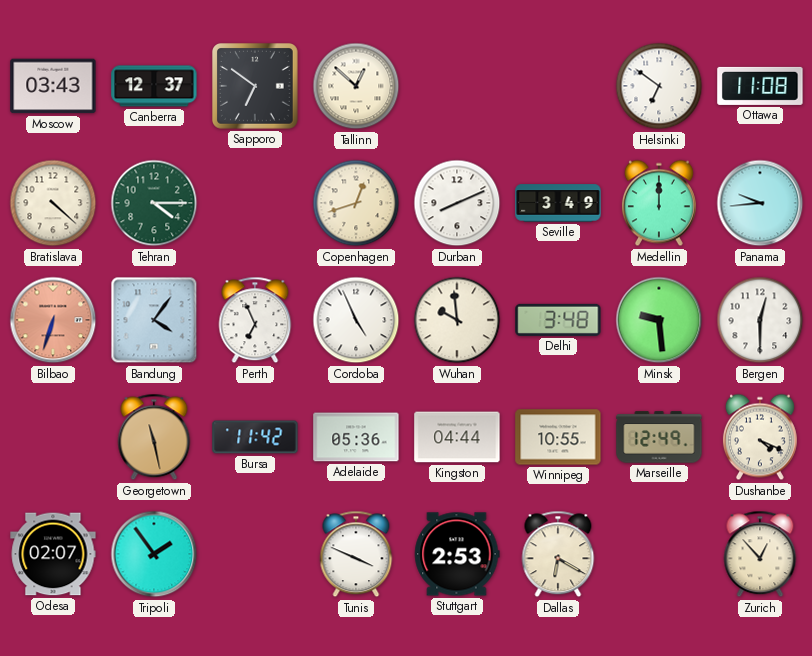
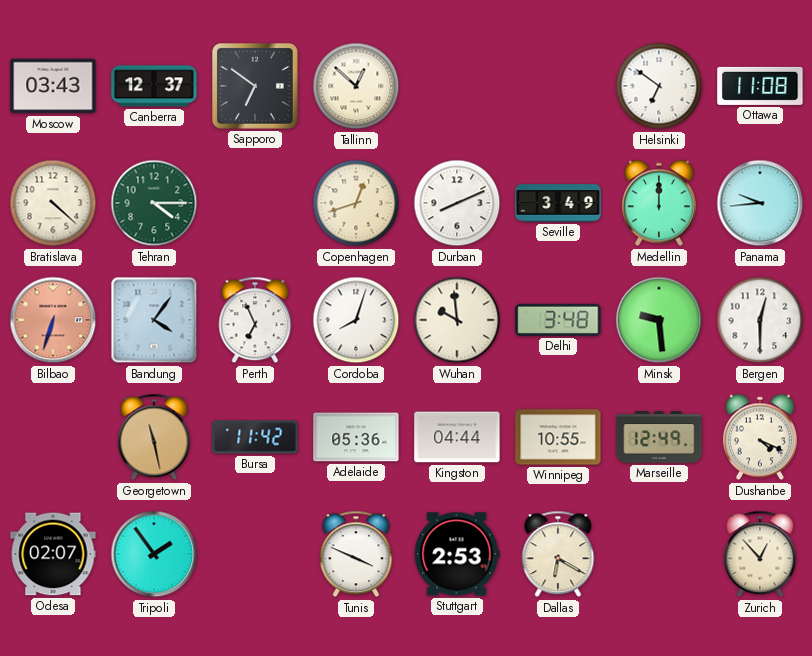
Cordoba: 4:56 -> 8:03
